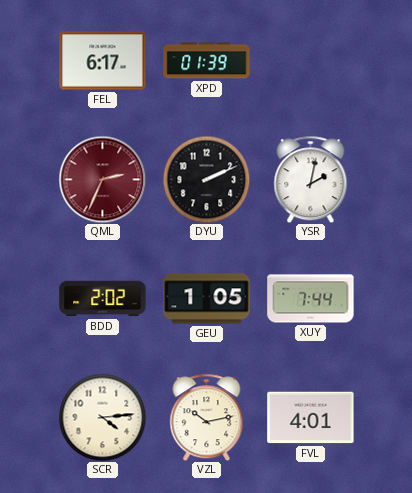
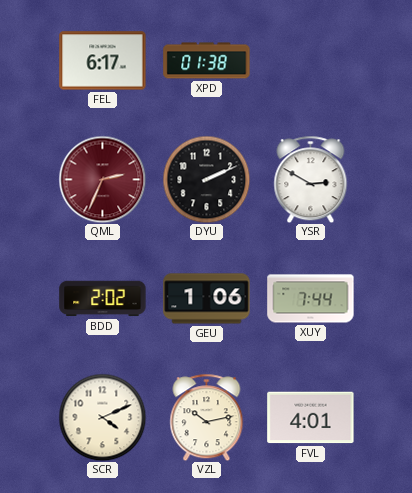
XPD: 01:39 -> 01:38
YSR: 2:02 -> 2:50
GEU: 1:05 -> 1:06
SCR: 4:14 -> 4:11
